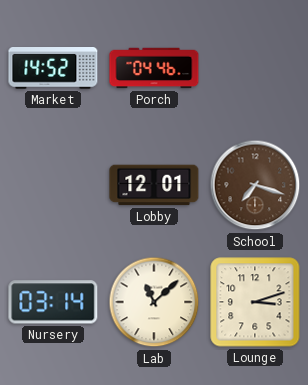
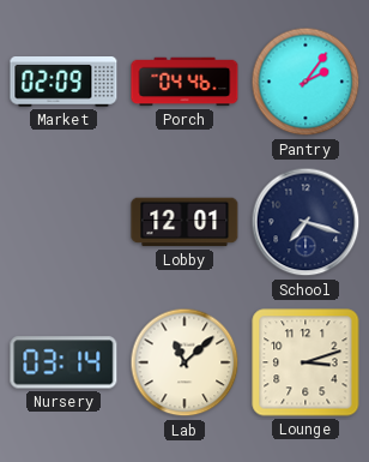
Market: 14:52 -> 02:09
Pantry: none -> 2:06
School dial: brown -> navy
